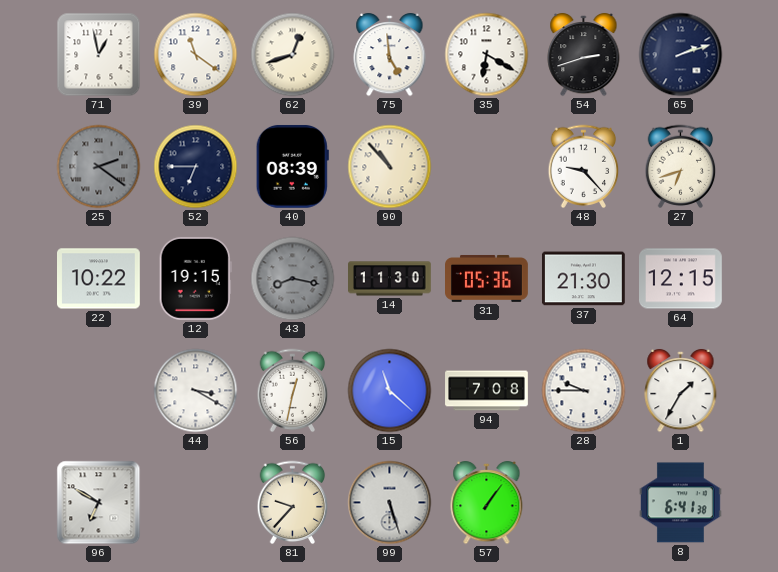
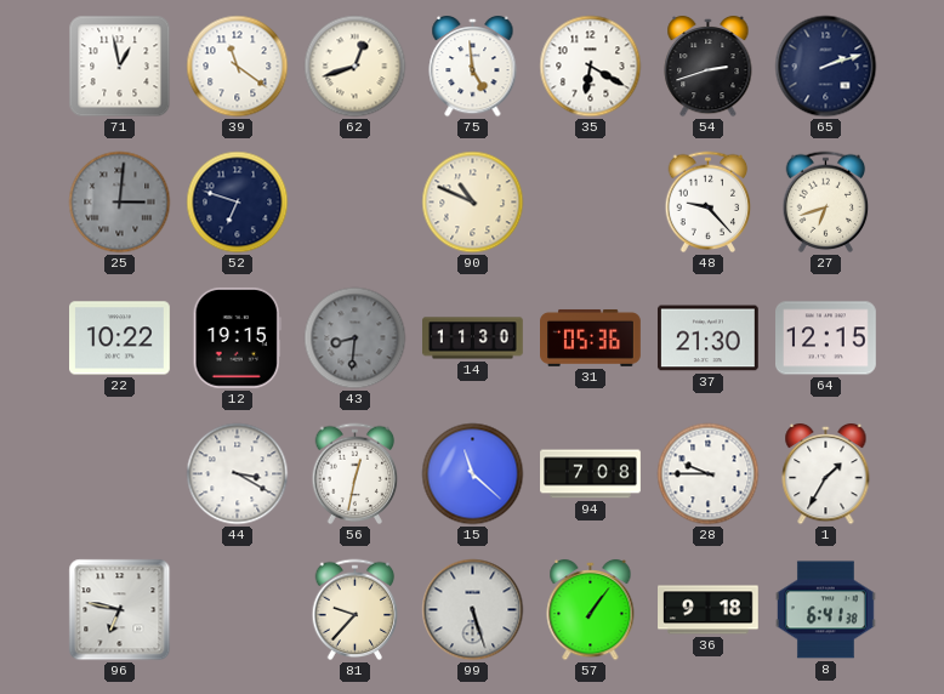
25: 2:21 -> 3:01
52: 6:45 -> 6:48
40: 08:39 -> none
90: 10:53 -> 10:49
43: 8:17 -> 8:31
96: 6:50 -> 6:47
36: none -> 9:18
